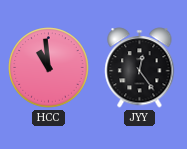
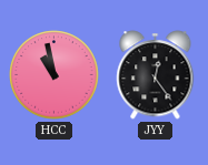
HCC: 10:59 -> 10:58
